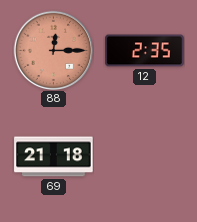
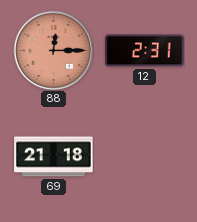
12: 2:35 -> 2:31
